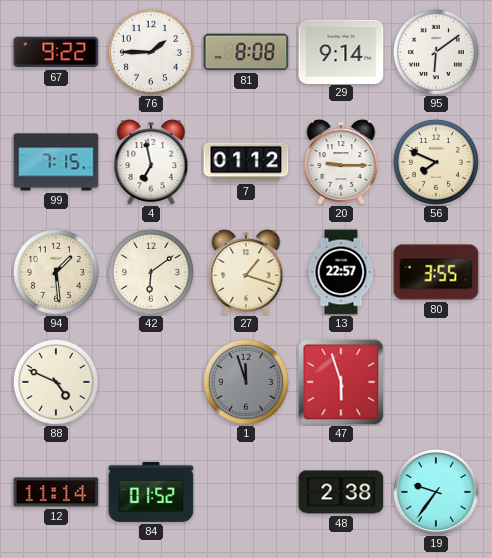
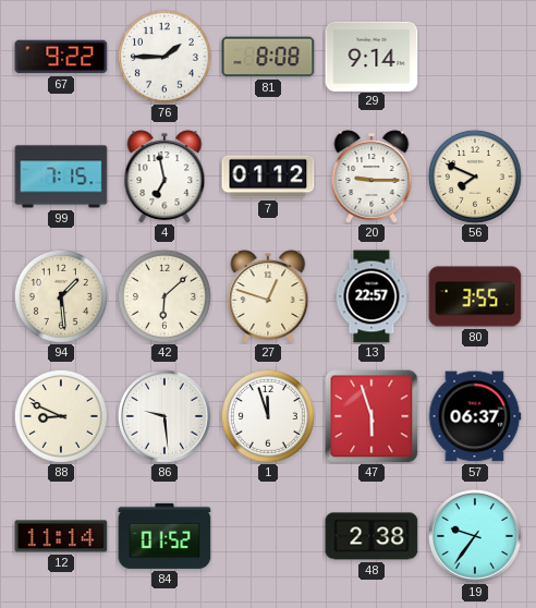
95: 6:09 -> none
42: 6:09 -> 6:08
27: 1:18 -> 12:48
88: 4:49 -> 8:49
86: none -> 9:29
1 dial: grey -> white
57: none -> 06:37
